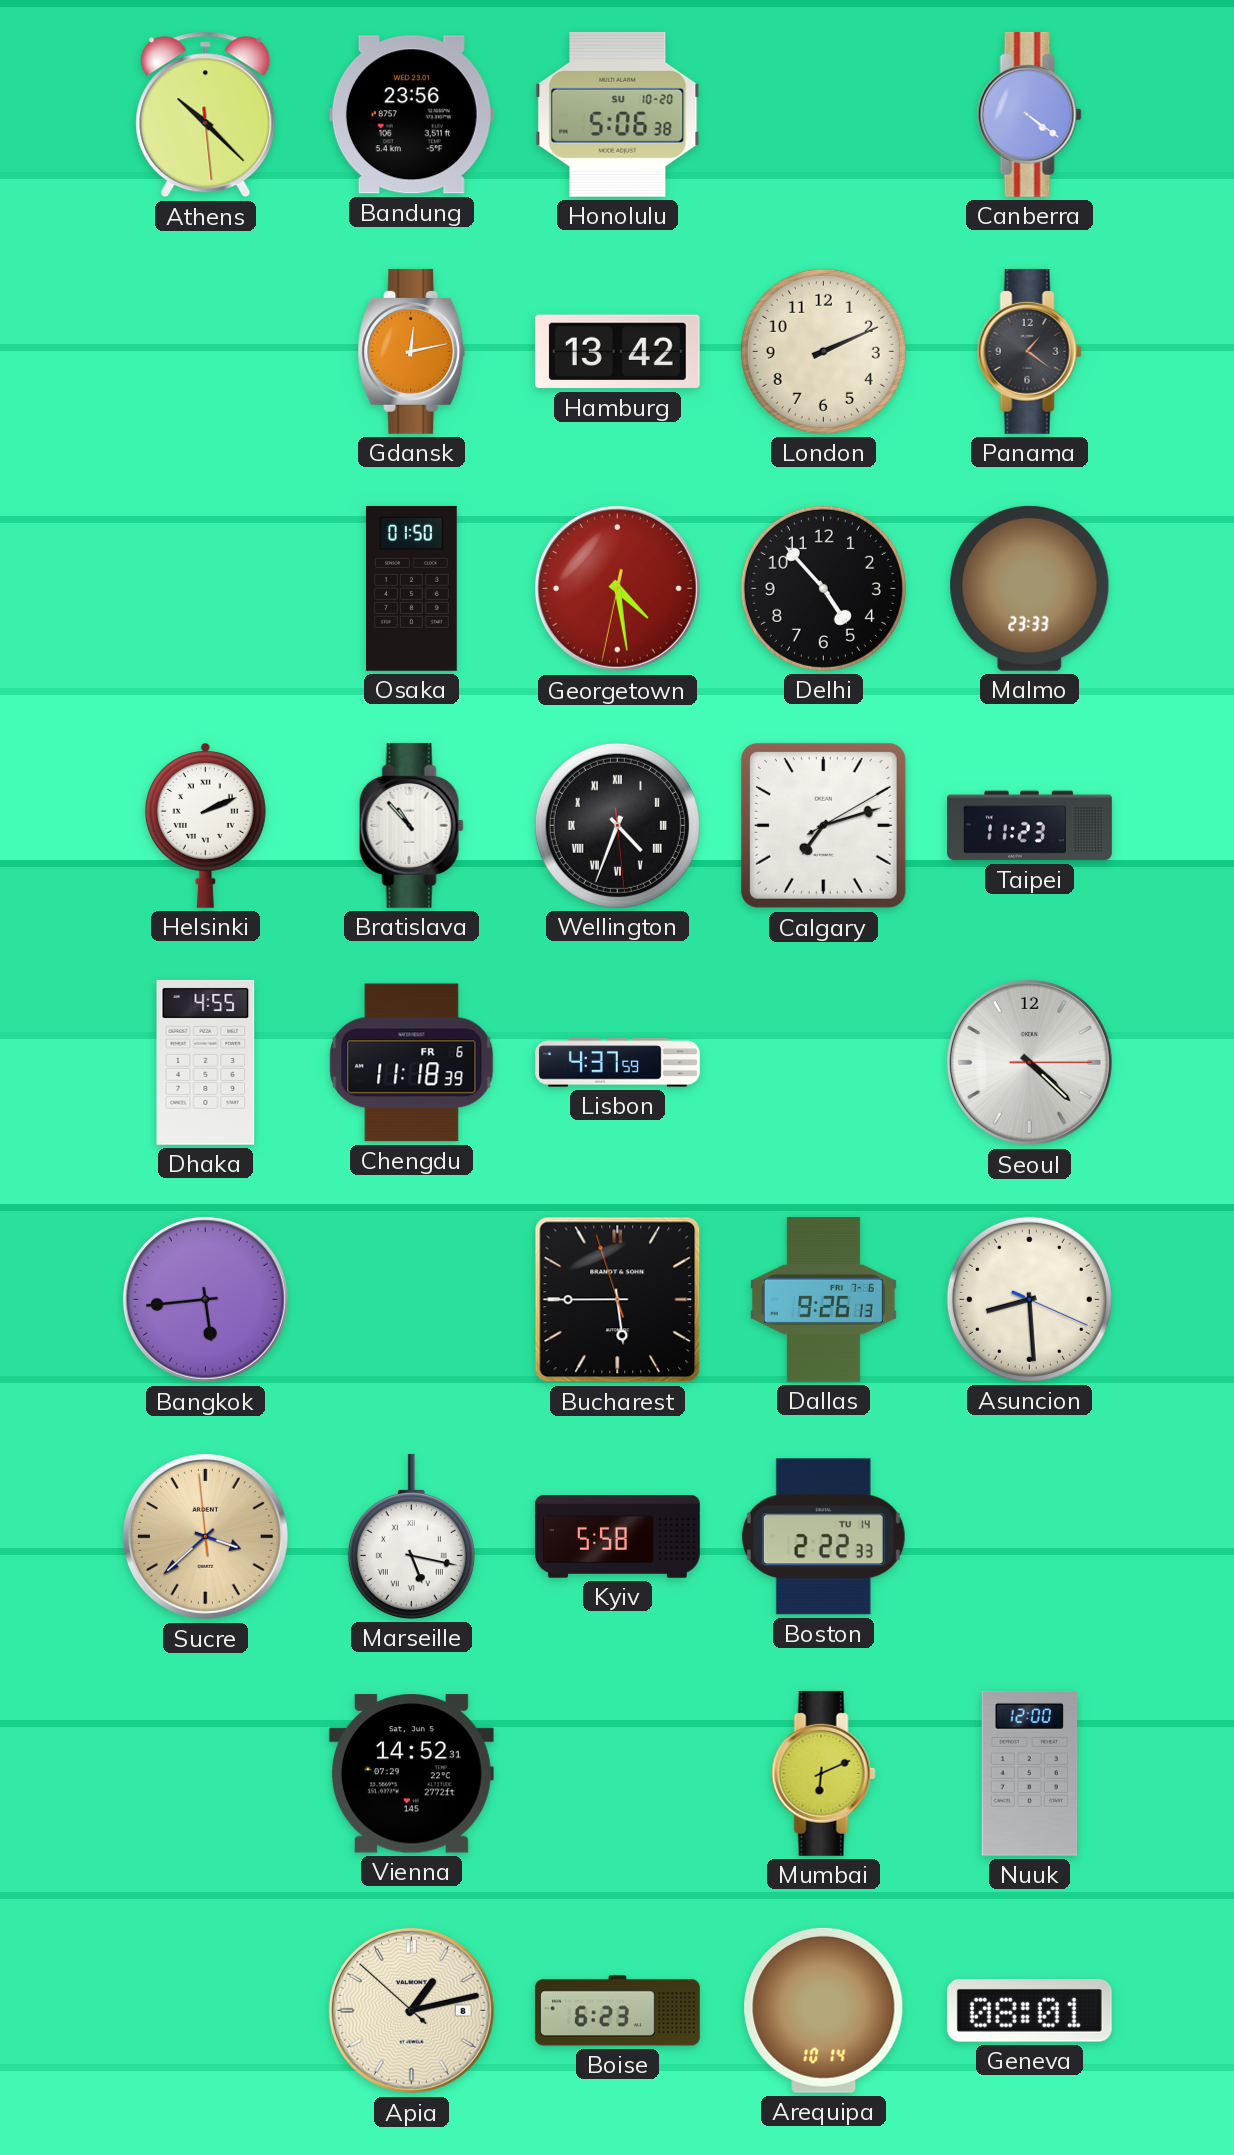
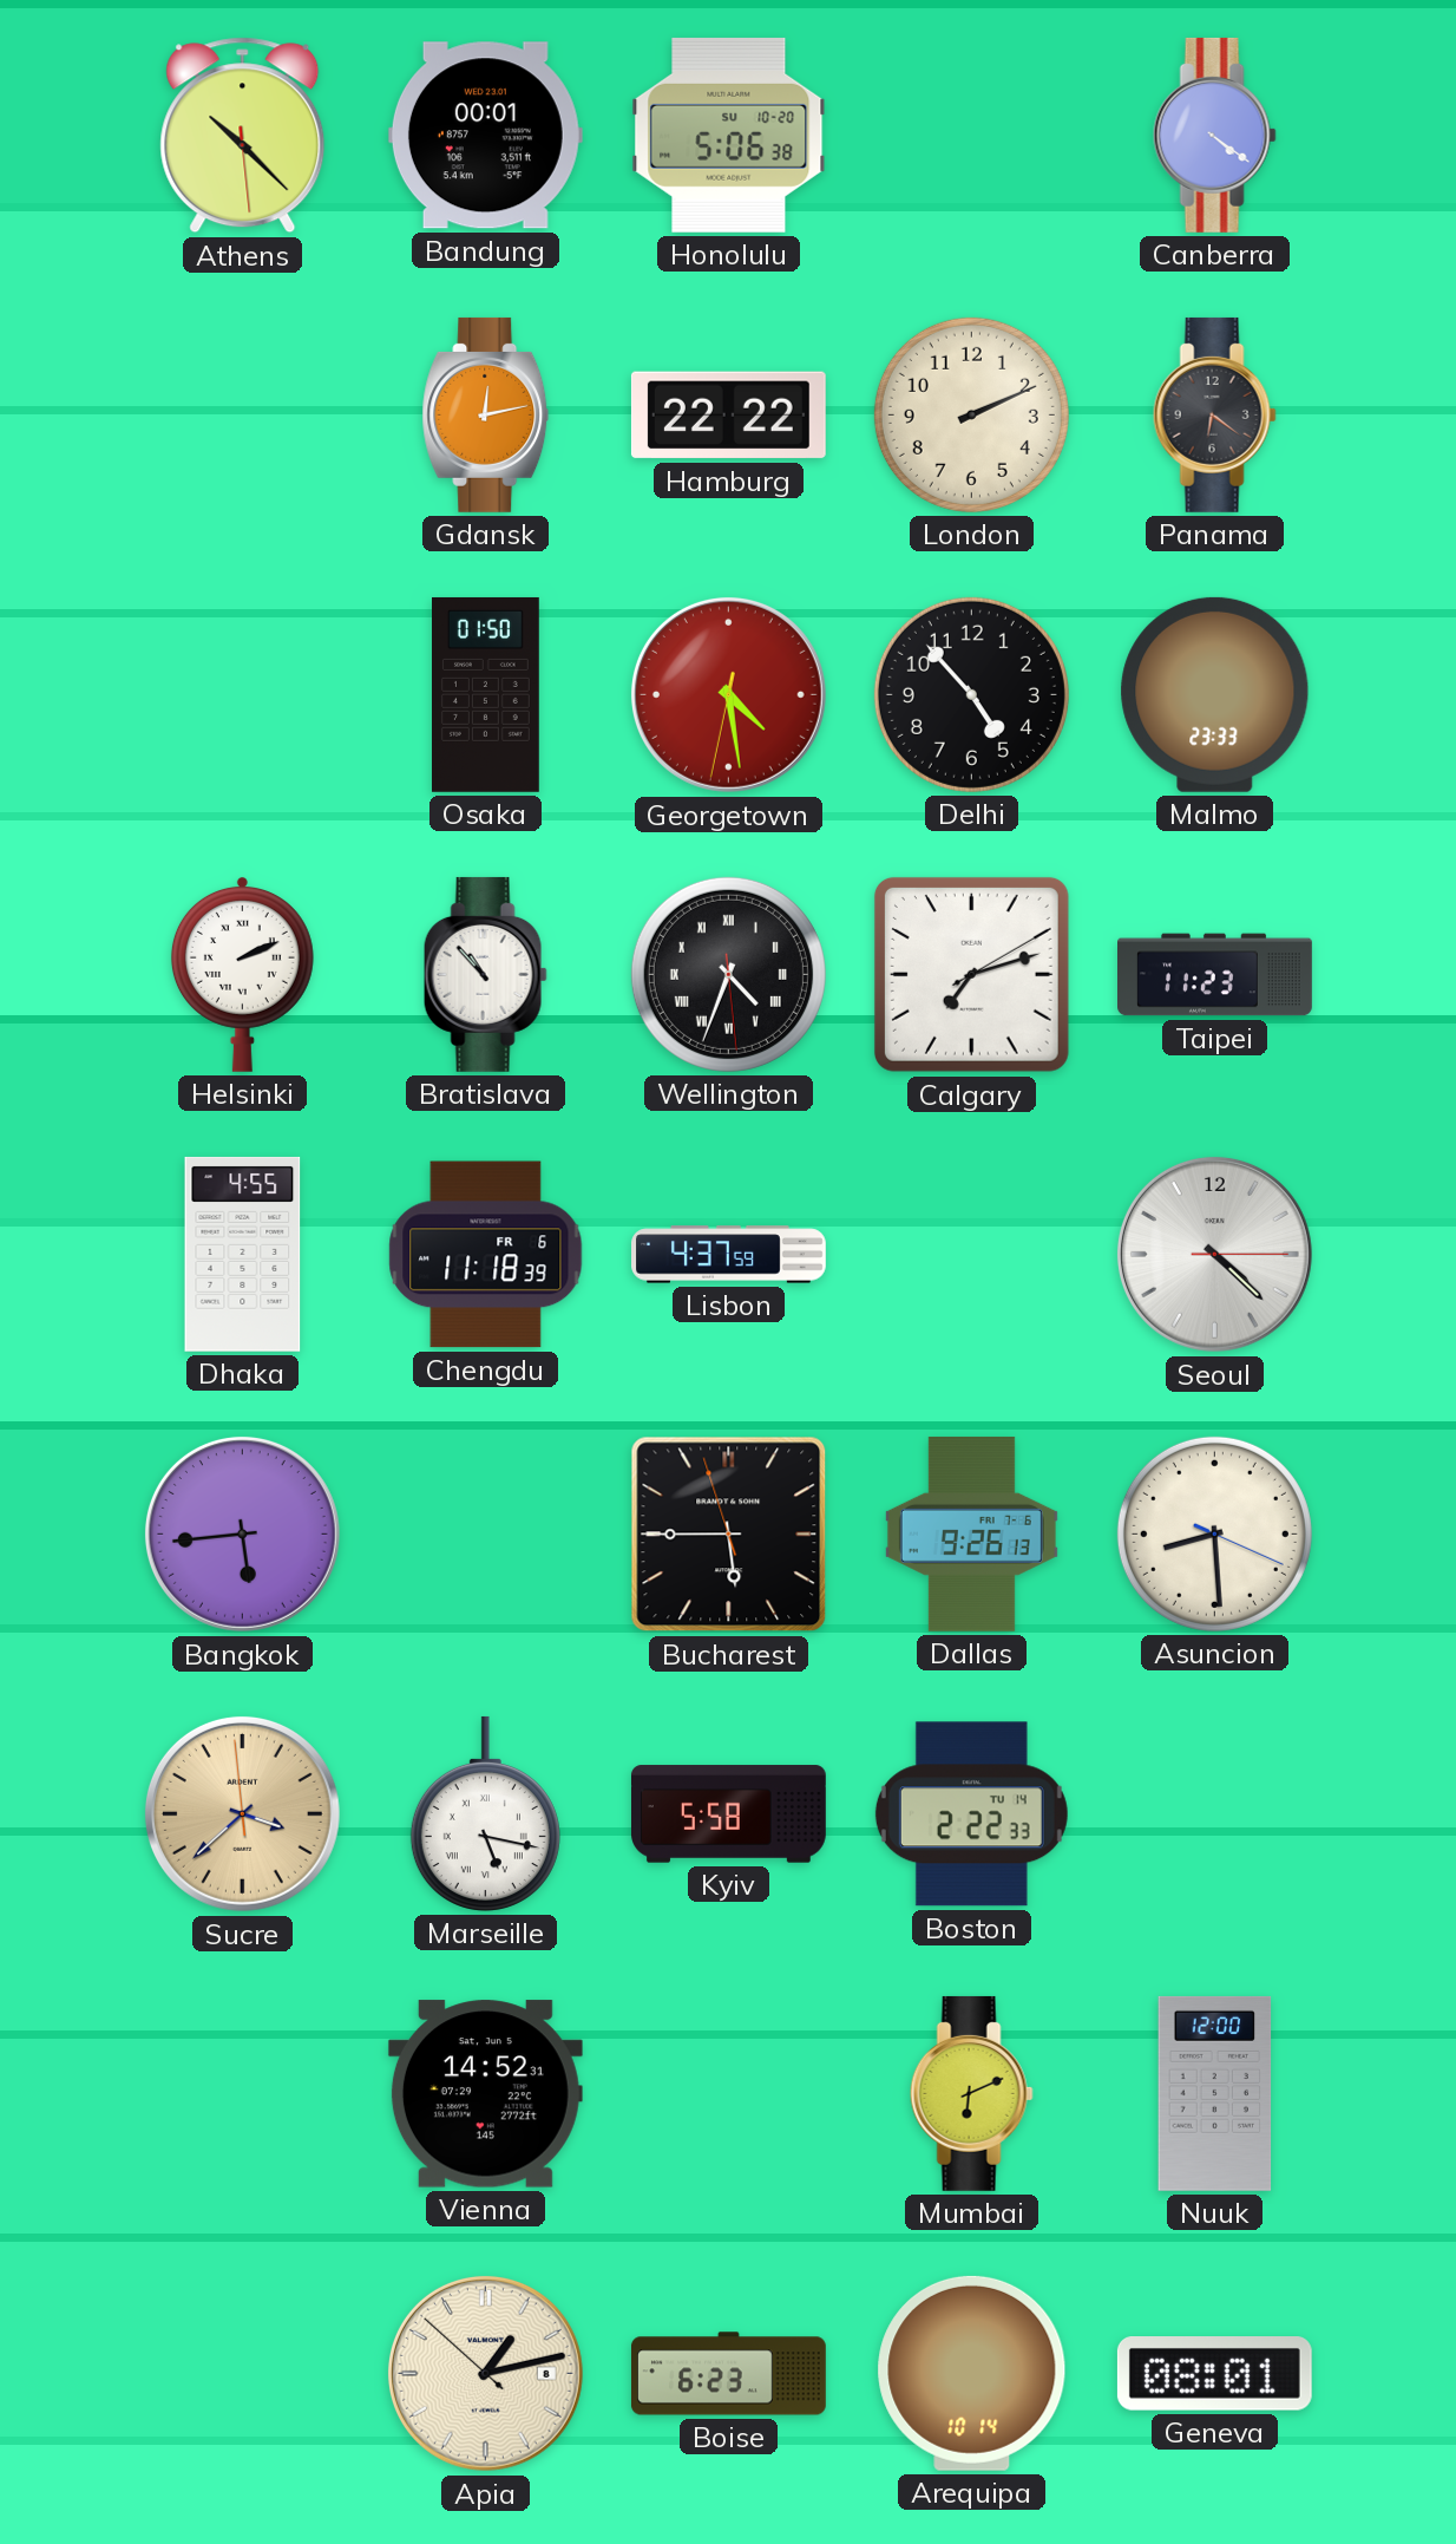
Bandung: 23:56 -> 00:01
Hamburg: 13:42 -> 22:22
Panama: 1:21 -> 6:21
